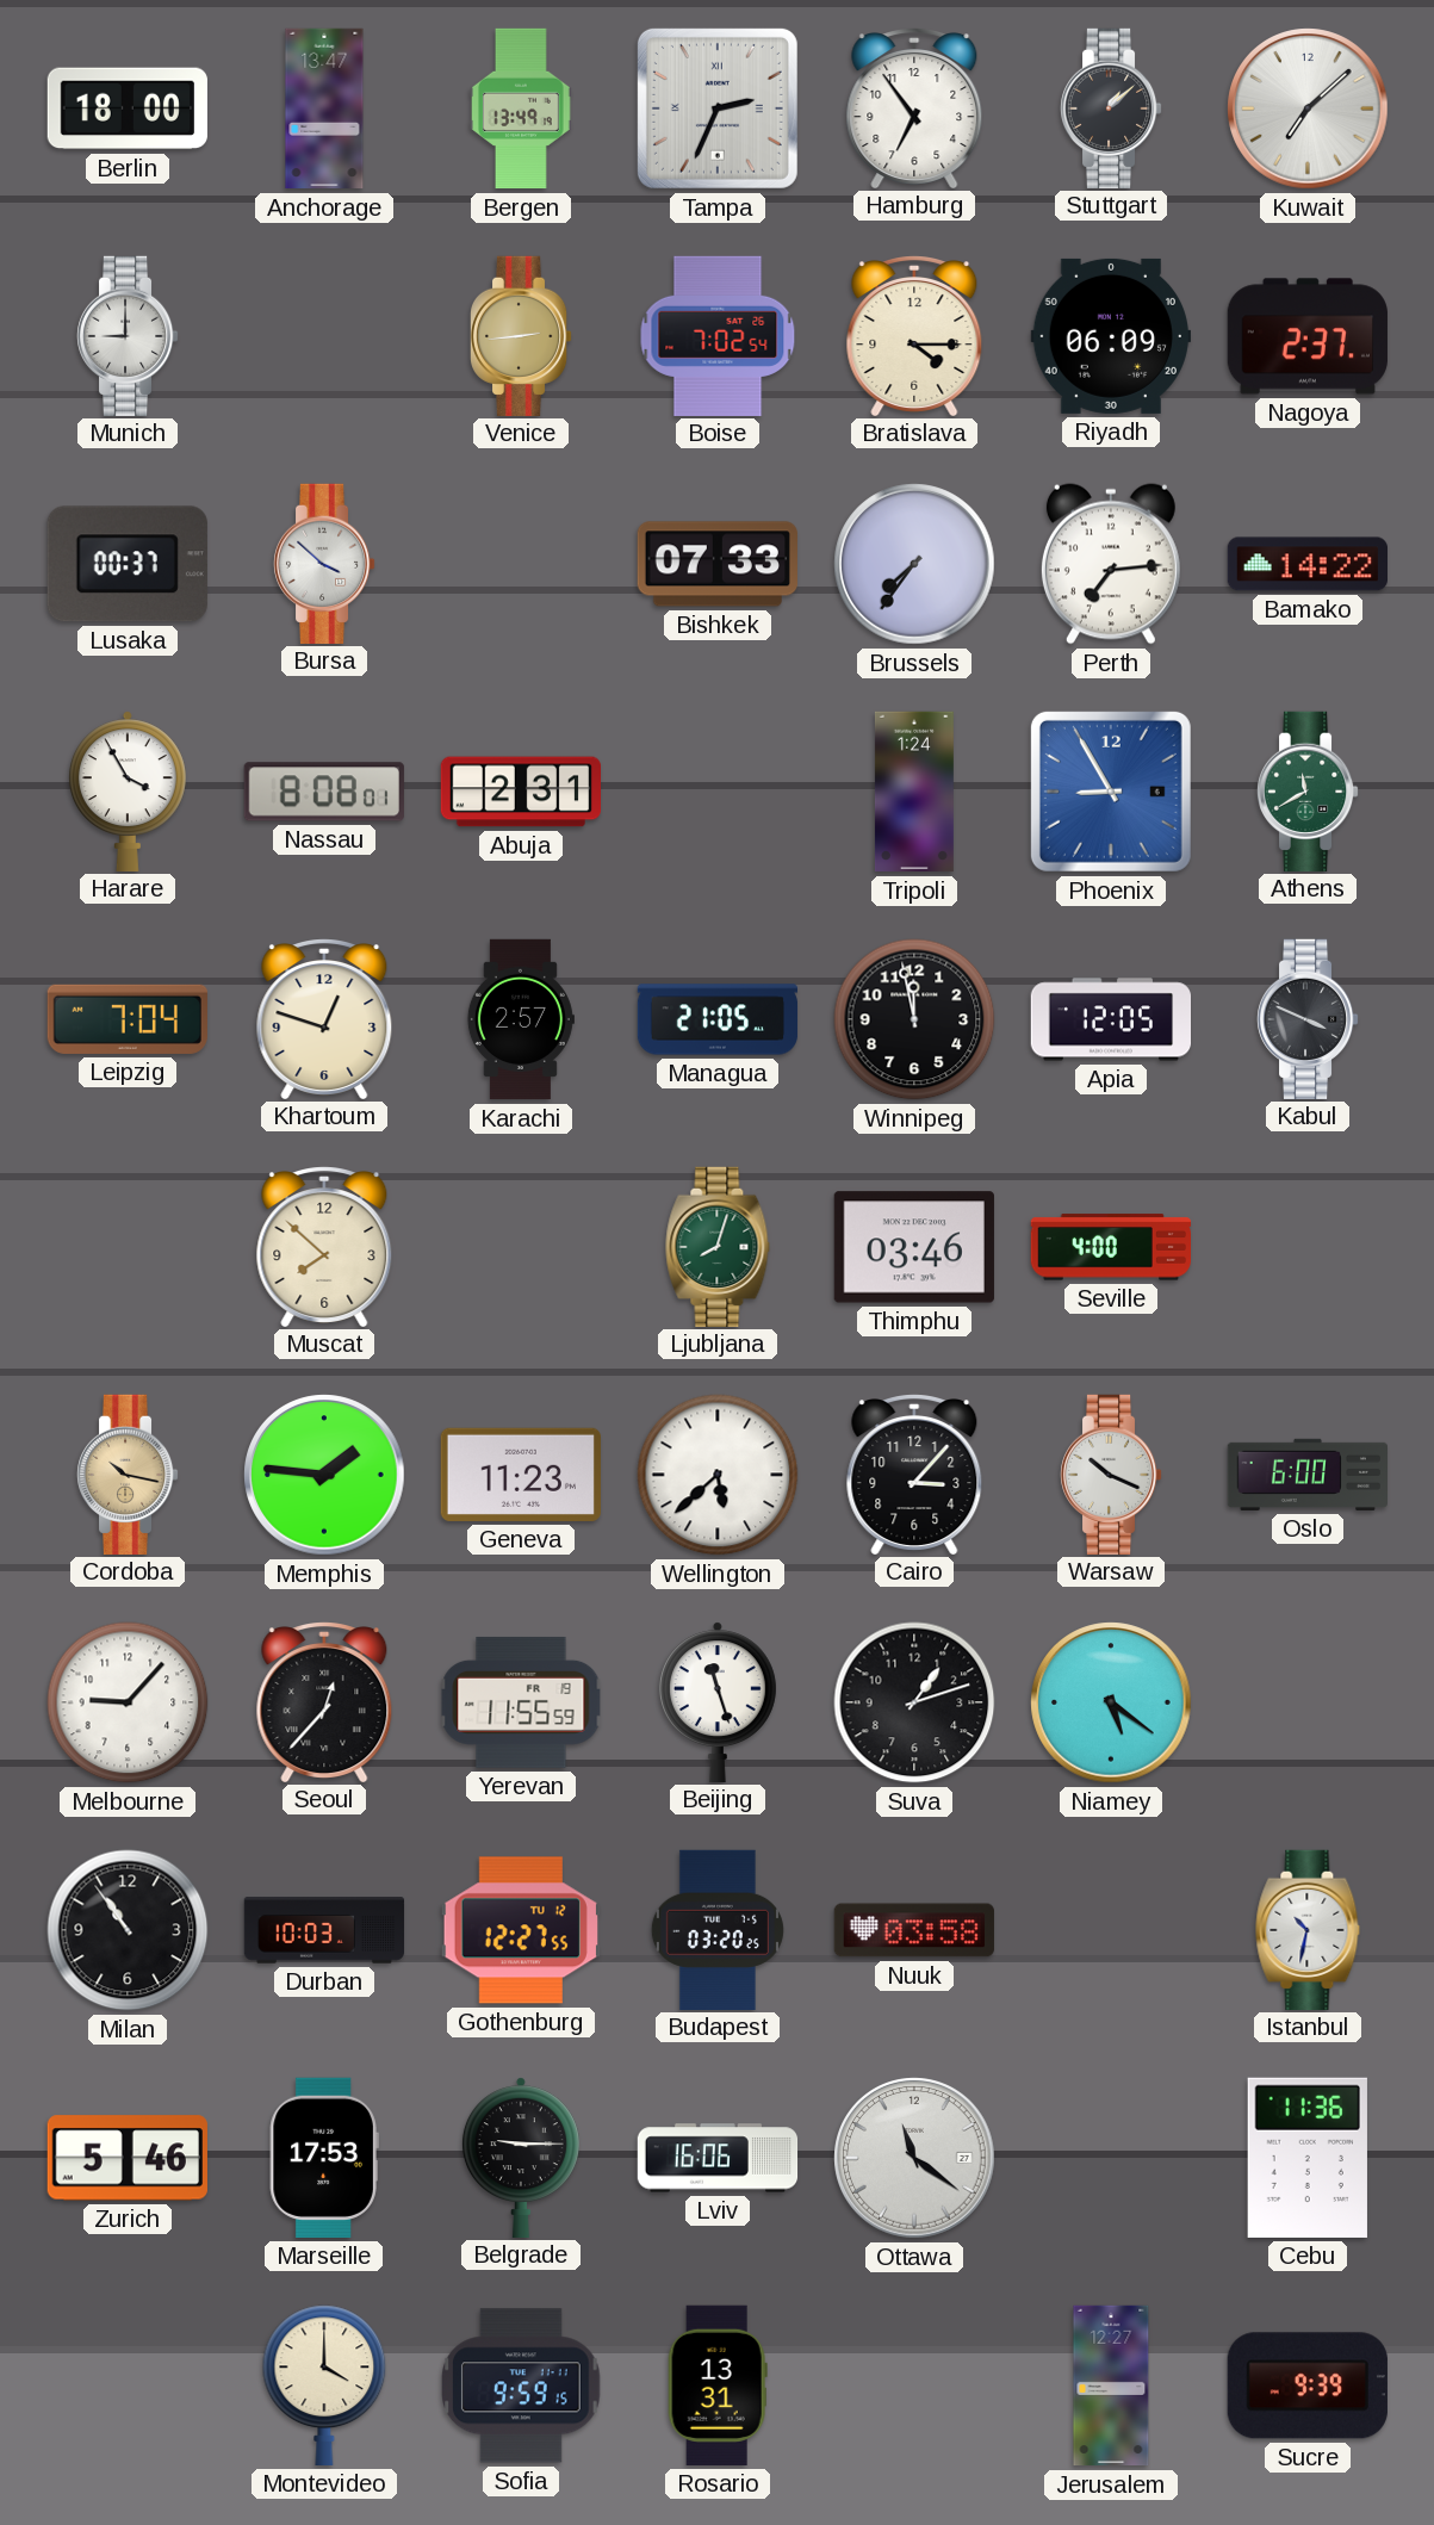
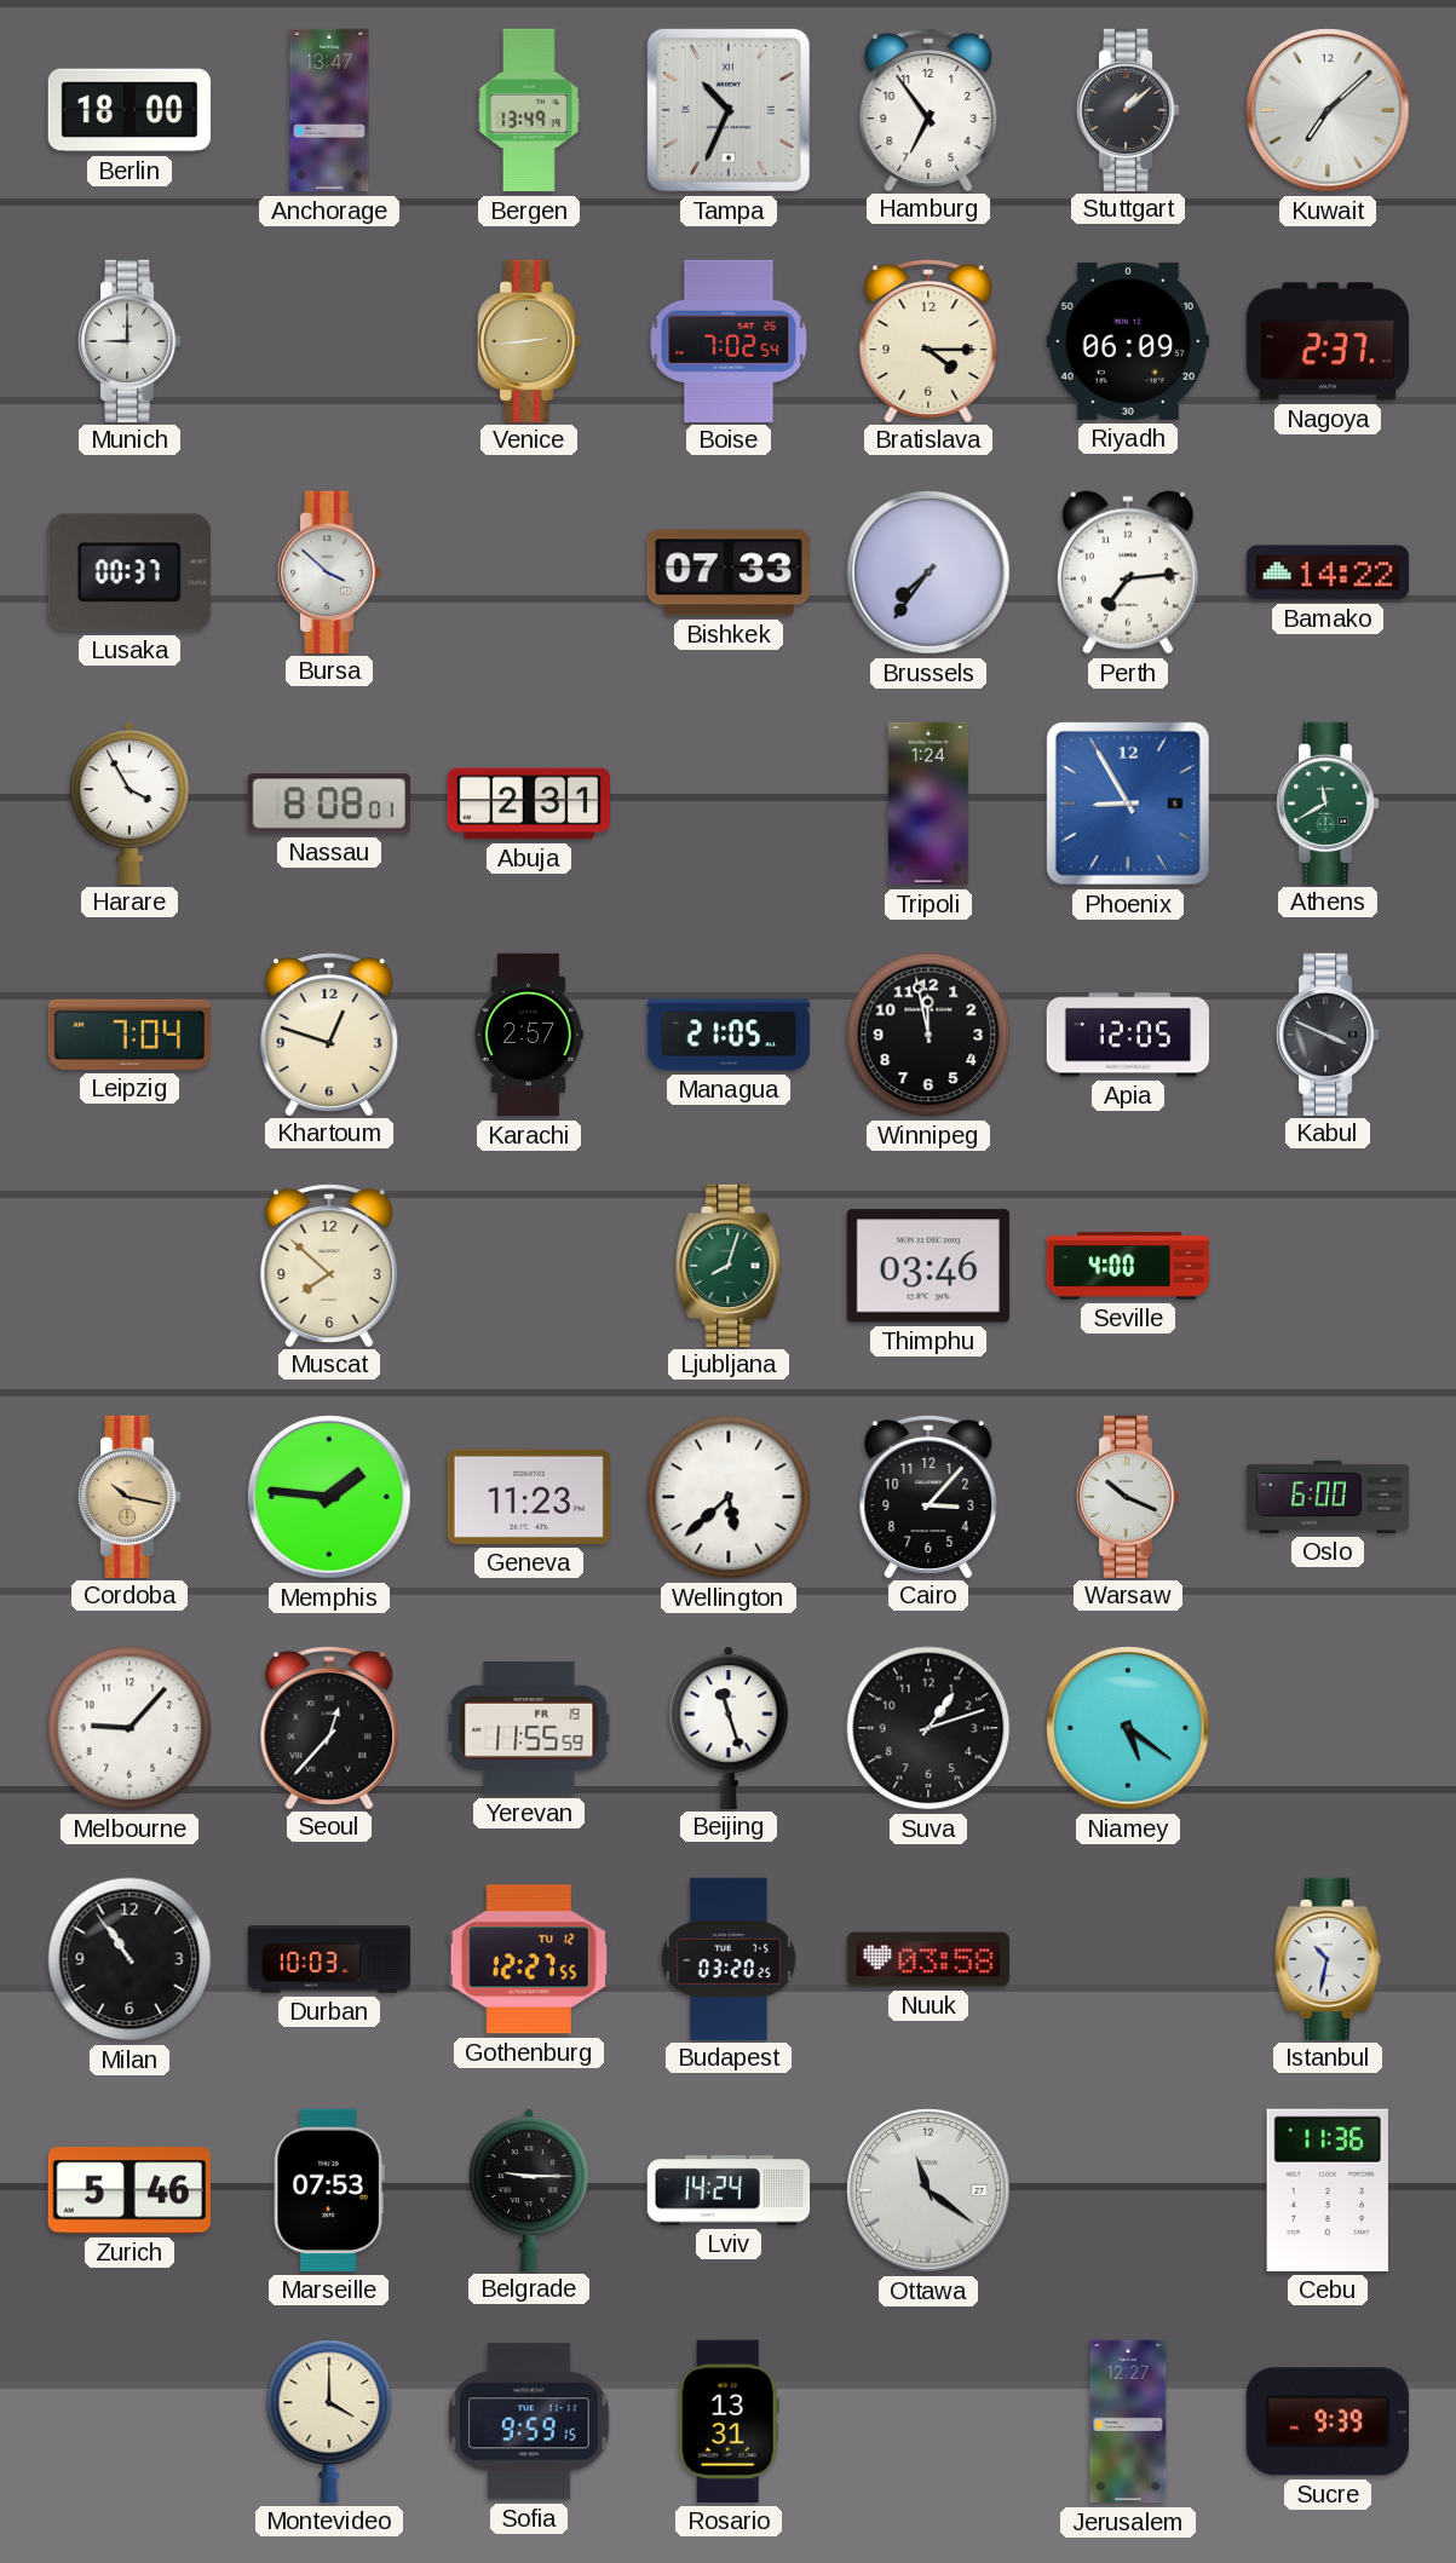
Tampa: 2:34 -> 10:34
Marseille: 17:53 -> 07:53
Lviv: 16:06 -> 14:24
